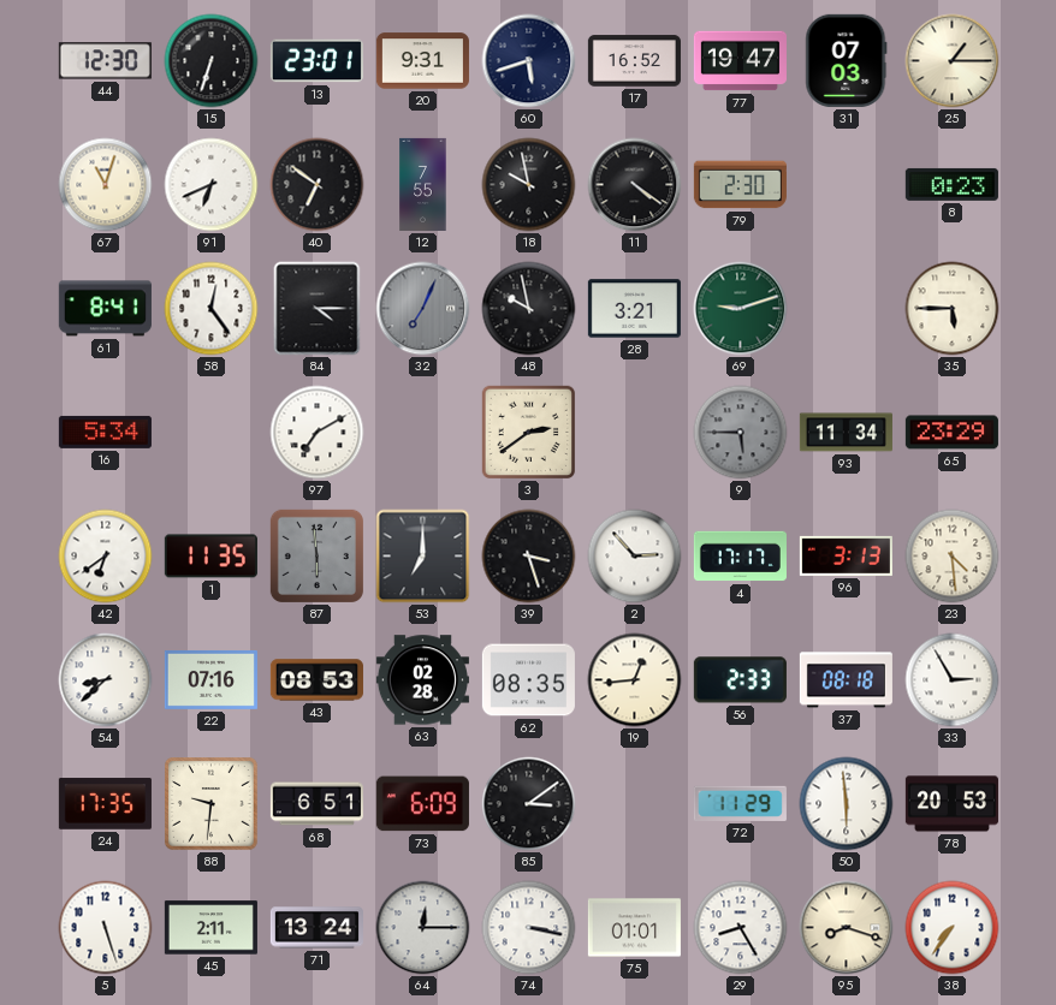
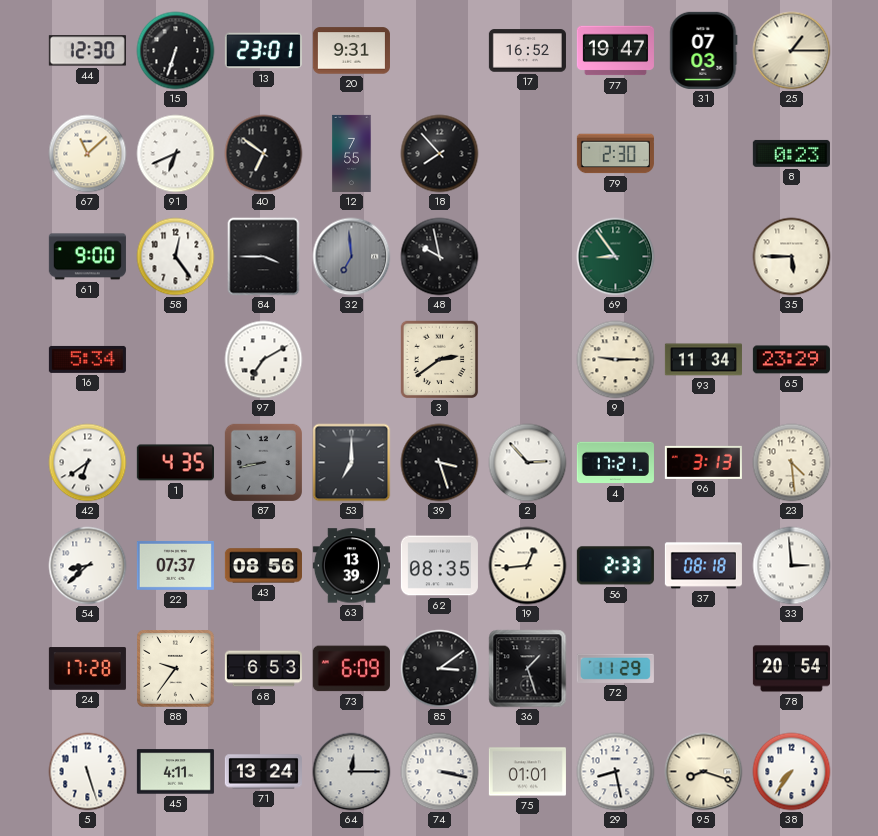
60: 5:42 -> none
67: 11:03 -> 11:08
18: 9:58 -> 7:53
11: 4:21 -> none
61: 8:41 -> 9:00
84: 4:15 -> 3:45
32: 7:04 -> 6:59
28: 3:21 -> none
69: 9:12 -> 8:54
9: 5:45 -> 9:15
9 dial: grey -> cream
1: 11:35 -> 4:35
87: 5:59 -> 8:43
4: 17:17 -> 17:21
22: 07:16 -> 07:37
43: 08:53 -> 08:56
63: 02:28 -> 13:39
33: 2:55 -> 2:59
24: 17:35 -> 17:28
88: 9:31 -> 9:36
68: 6:51 -> 6:53
36: none -> 1:27
50: 5:59 -> none
78: 20:53 -> 20:54
45: 2:11 -> 4:11
29: 8:25 -> 8:28
